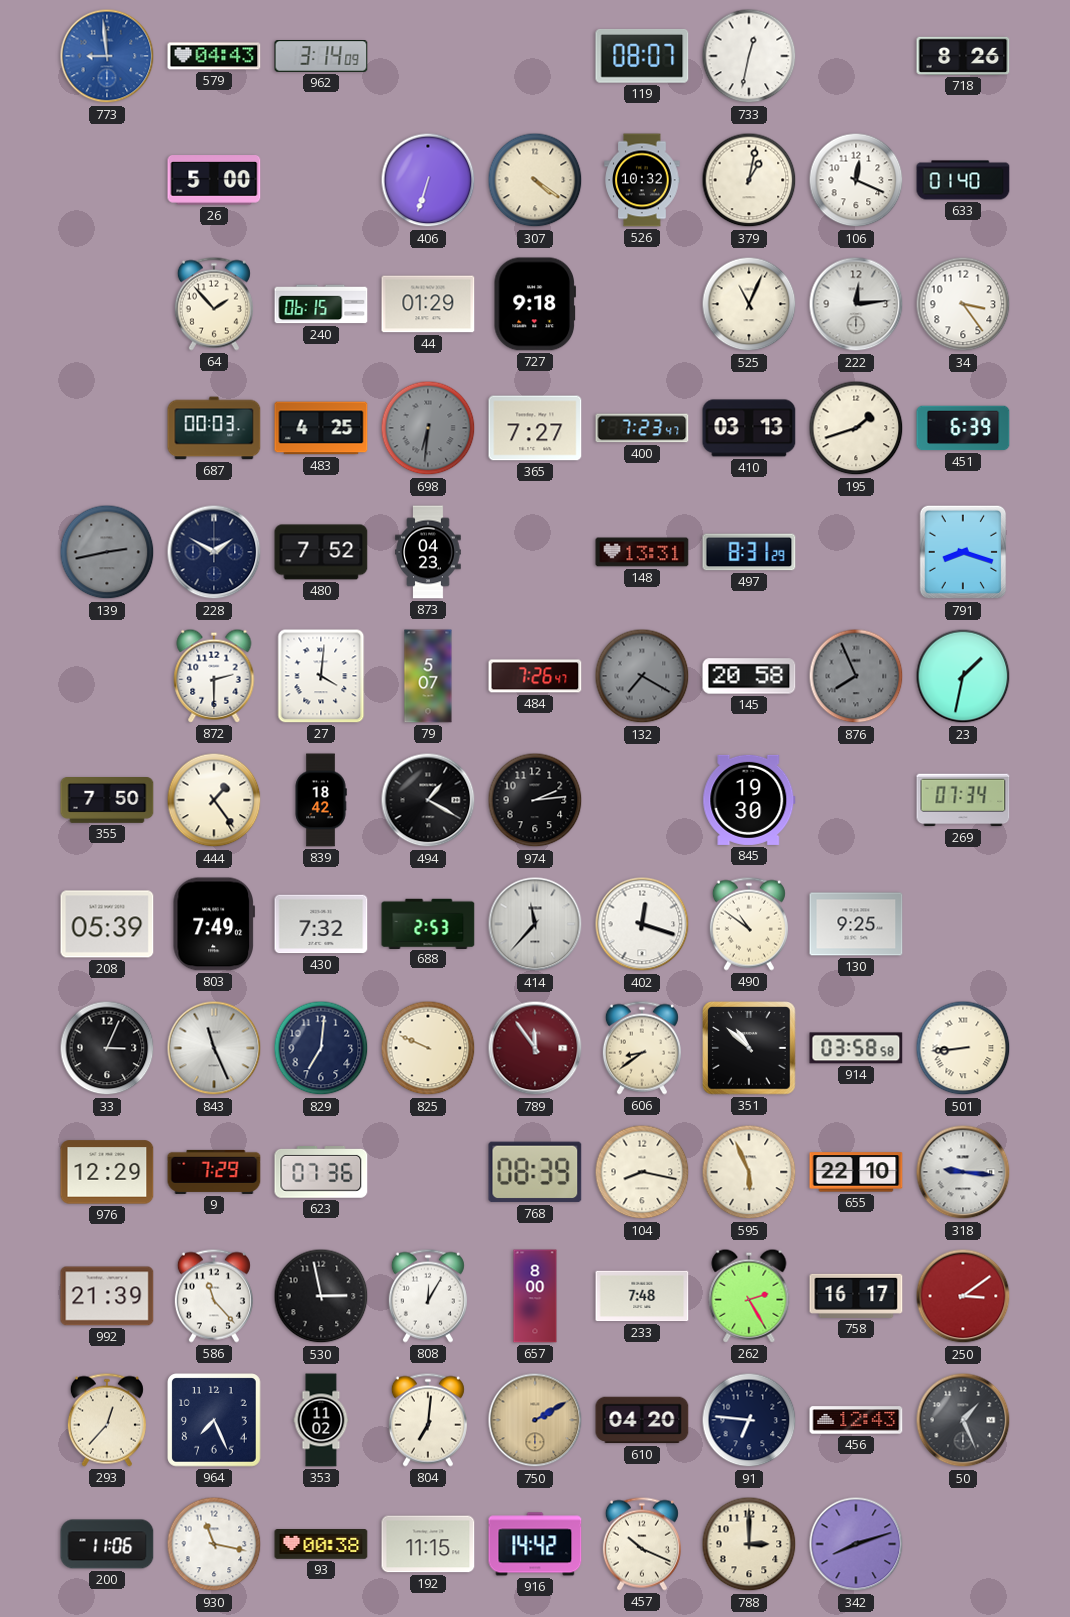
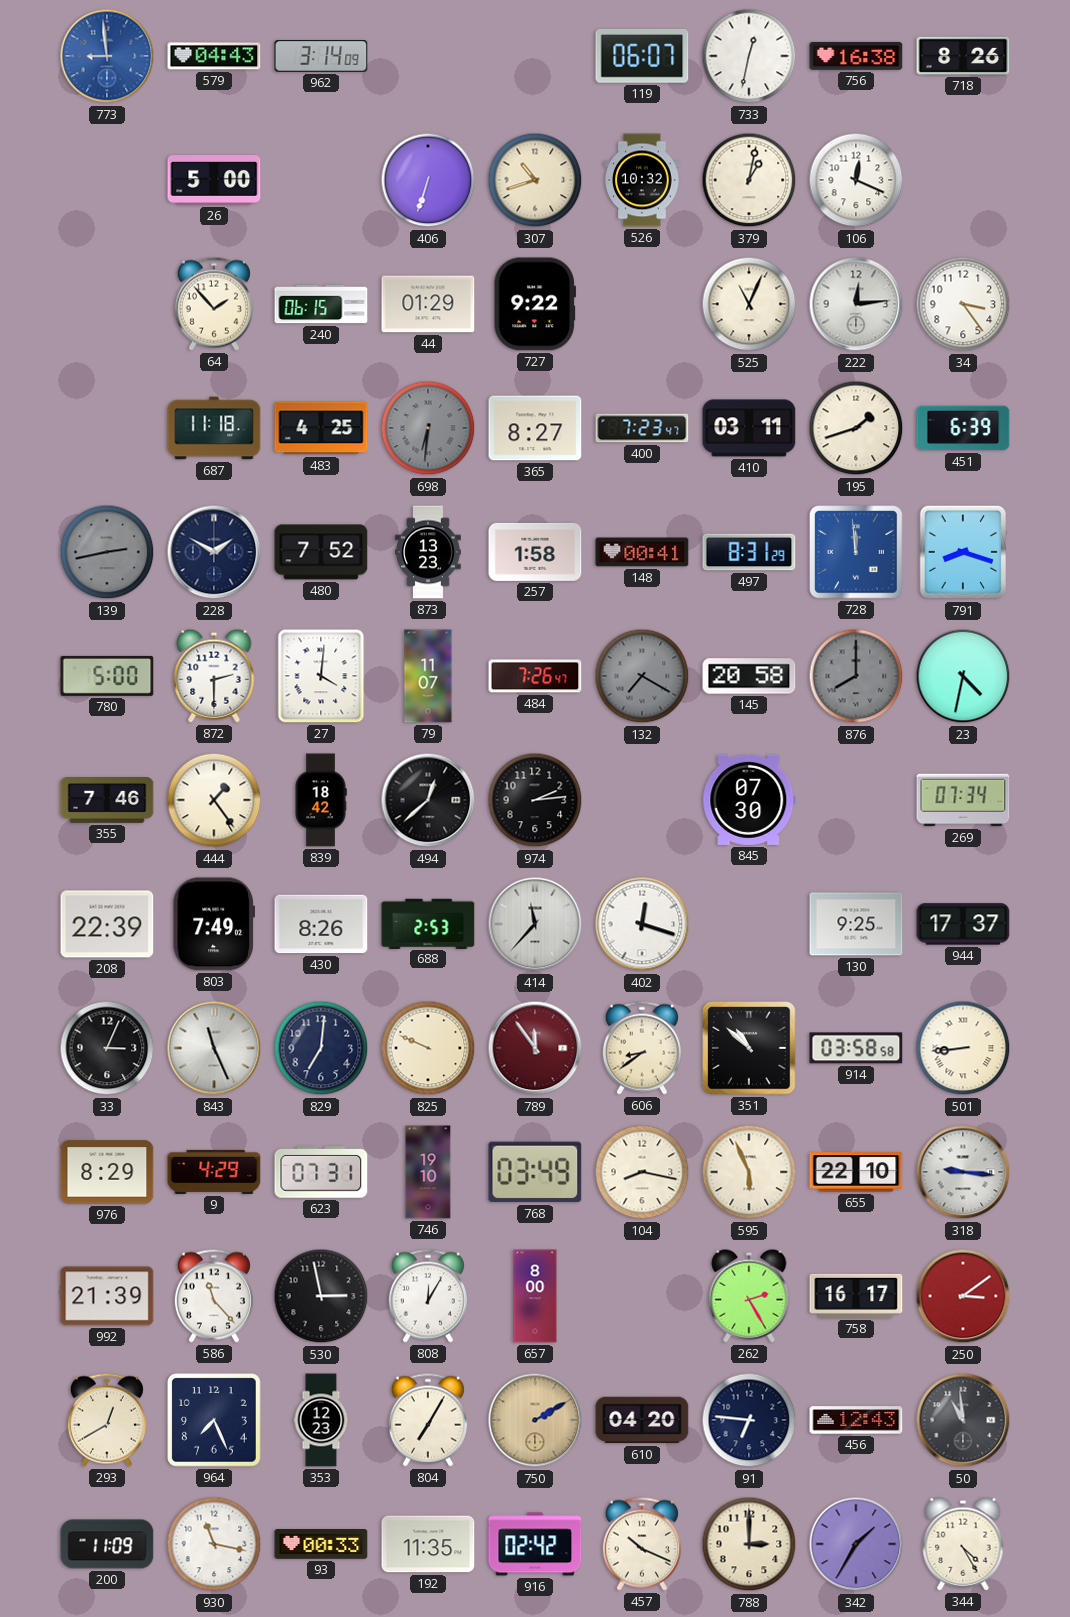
119: 08:07 -> 06:07
756: none -> 16:38
307: 4:21 -> 10:42
633: 01:40 -> none
727: 9:18 -> 9:22
687: 00:03 -> 11:18
365: 7:27 -> 8:27
410: 03:13 -> 03:11
873: 04:23 -> 13:23
257: none -> 1:58
148: 13:31 -> 00:41
728: none -> 11:59
780: none -> 5:00
79: 5:07 -> 11:07
876: 7:56 -> 8:00
23: 1:32 -> 4:32
355: 7:50 -> 7:46
494: 1:20 -> 12:38
845: 19:30 -> 07:30
208: 05:39 -> 22:39
430: 7:32 -> 8:26
490: 10:51 -> none
944: none -> 17:37
976: 12:29 -> 8:29
9: 7:29 -> 4:29
623: 07:36 -> 07:31
746: none -> 19:10
768: 08:39 -> 03:49
233: 7:48 -> none
293: 12:37 -> 12:40
353: 11:02 -> 12:23
804: 7:01 -> 7:05
50: 1:26 -> 10:59
200: 11:06 -> 11:09
93: 00:38 -> 00:33
192: 11:15 -> 11:35
916: 14:42 -> 02:42
342: 8:12 -> 1:35
344: none -> 4:25
